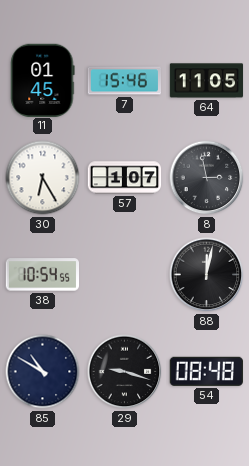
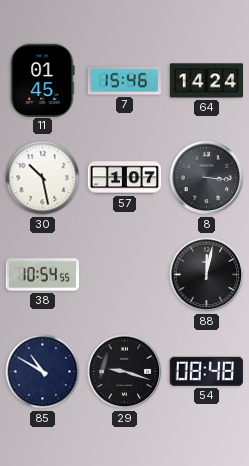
64: 11:05 -> 14:24
30: 6:25 -> 10:28
8: 2:58 -> 3:16
